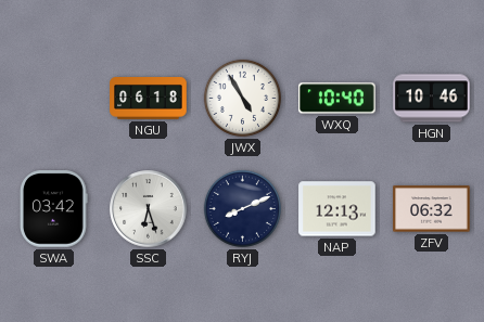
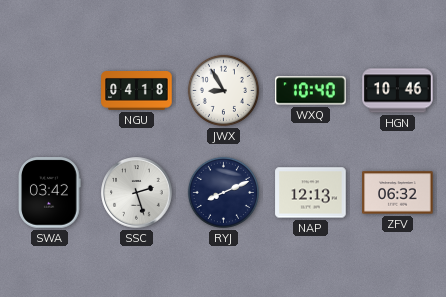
NGU: 06:18 -> 04:18
JWX: 4:55 -> 8:55
SSC: 6:27 -> 2:27
